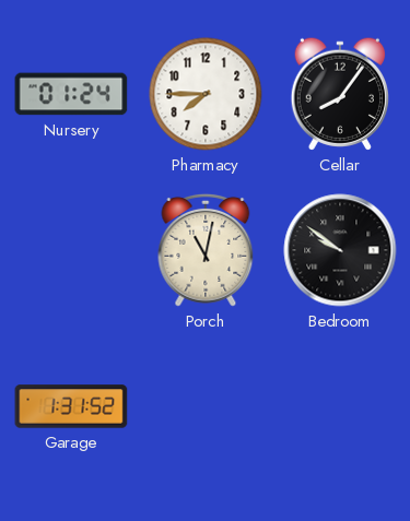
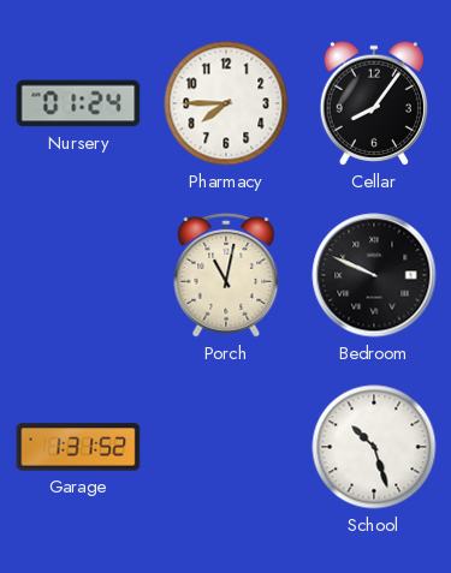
Bedroom: 9:51 -> 9:49
School: none -> 10:27
